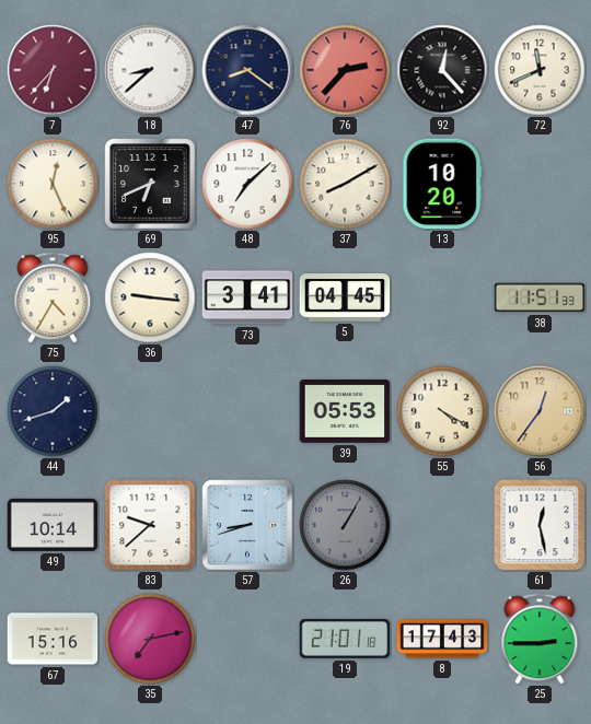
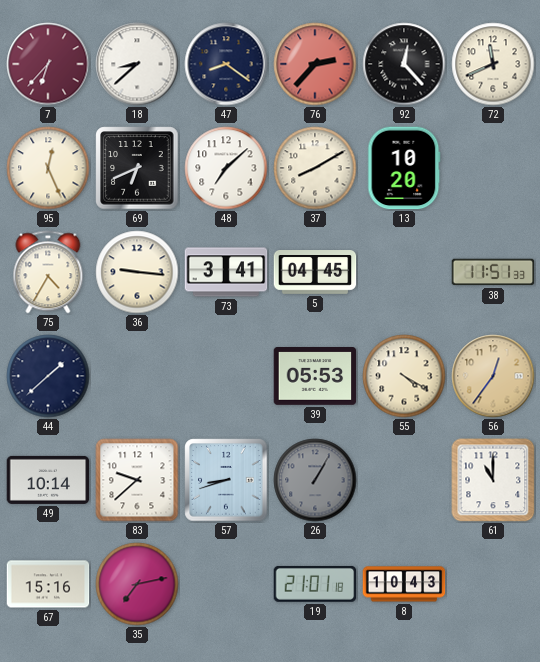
44: 1:42 -> 1:38
61: 12:28 -> 11:00
8: 17:43 -> 10:43
25: 2:45 -> none
